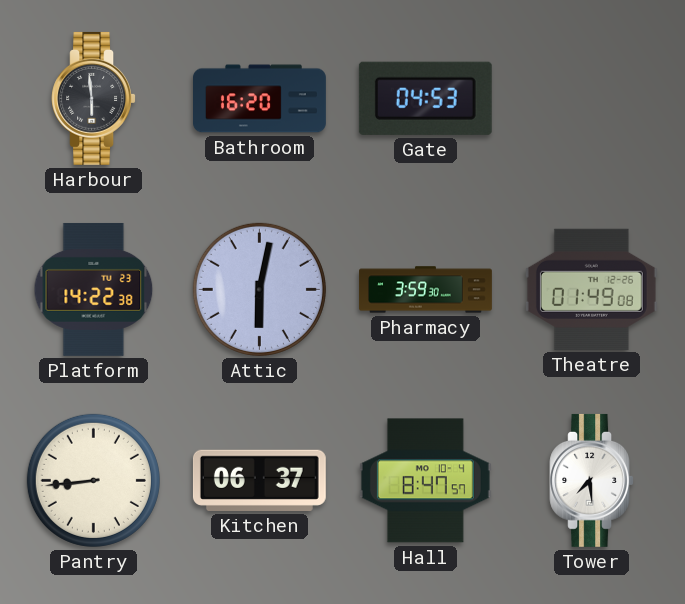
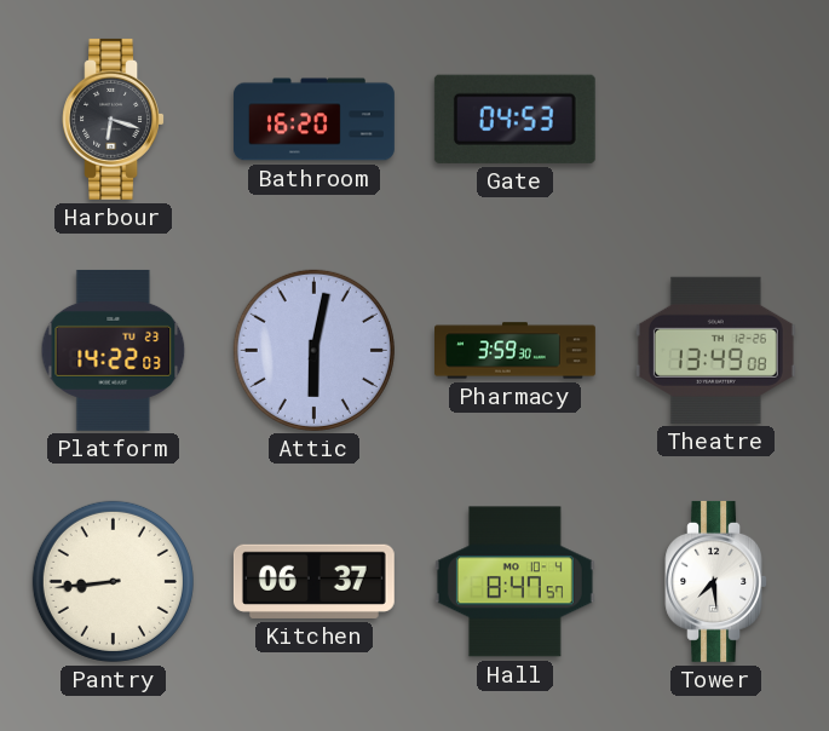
Harbour: 5:59 -> 6:18
Platform: 14:22:38 -> 14:22:03
Theatre: 01:49 -> 13:49
